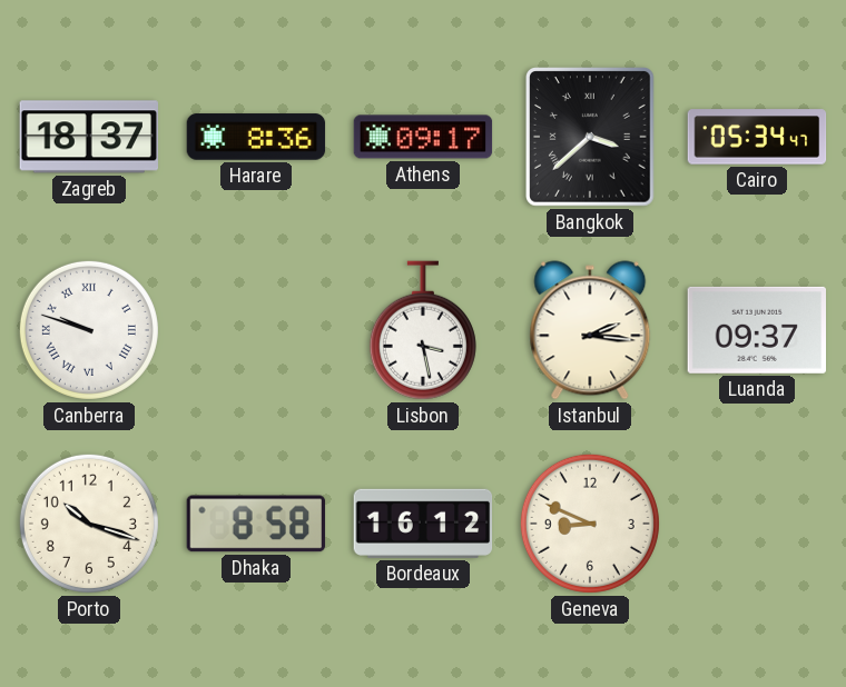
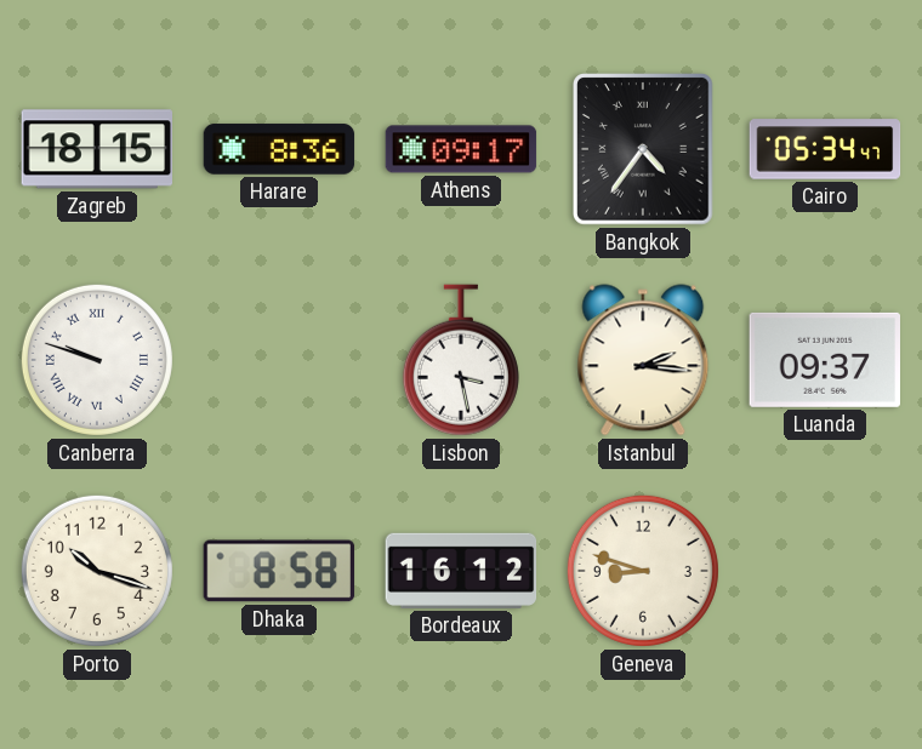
Zagreb: 18:37 -> 18:15
Bangkok: 3:38 -> 4:36
Geneva: 8:49 -> 8:48
